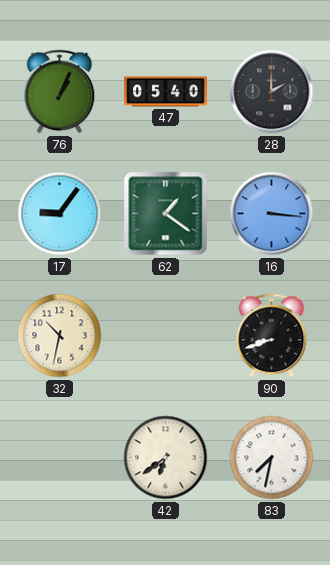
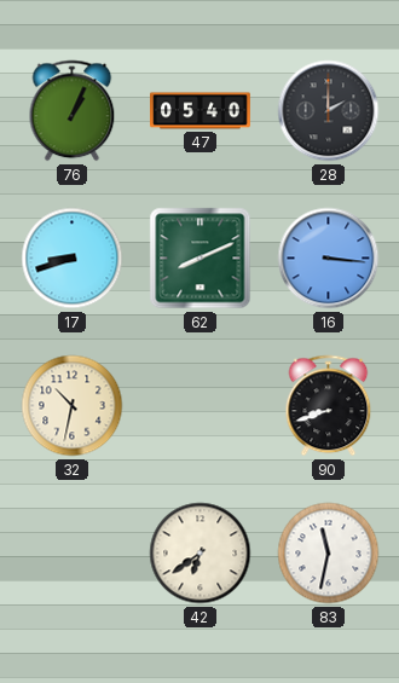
17: 9:06 -> 8:42
62: 1:21 -> 8:11
83: 7:32 -> 11:32
